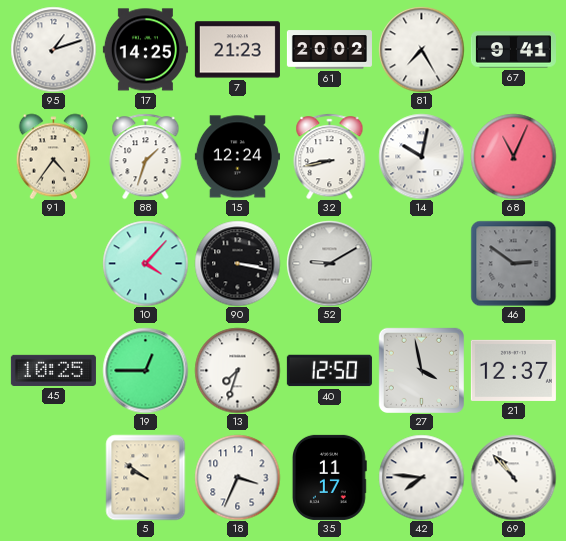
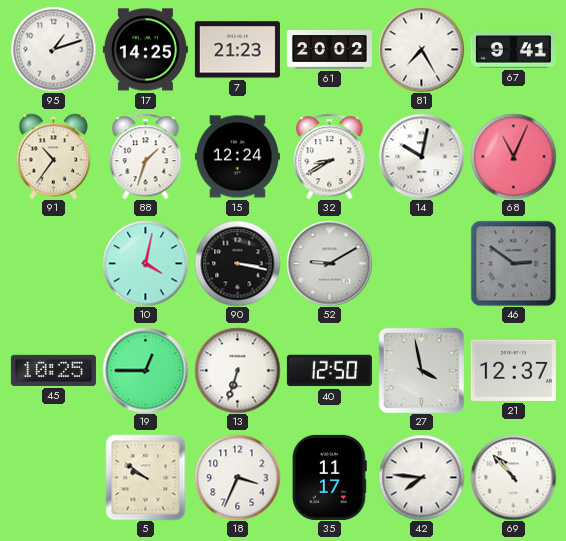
91: 4:36 -> 10:36
32: 8:43 -> 8:40
10: 4:07 -> 4:02
13: 7:33 -> 6:33
